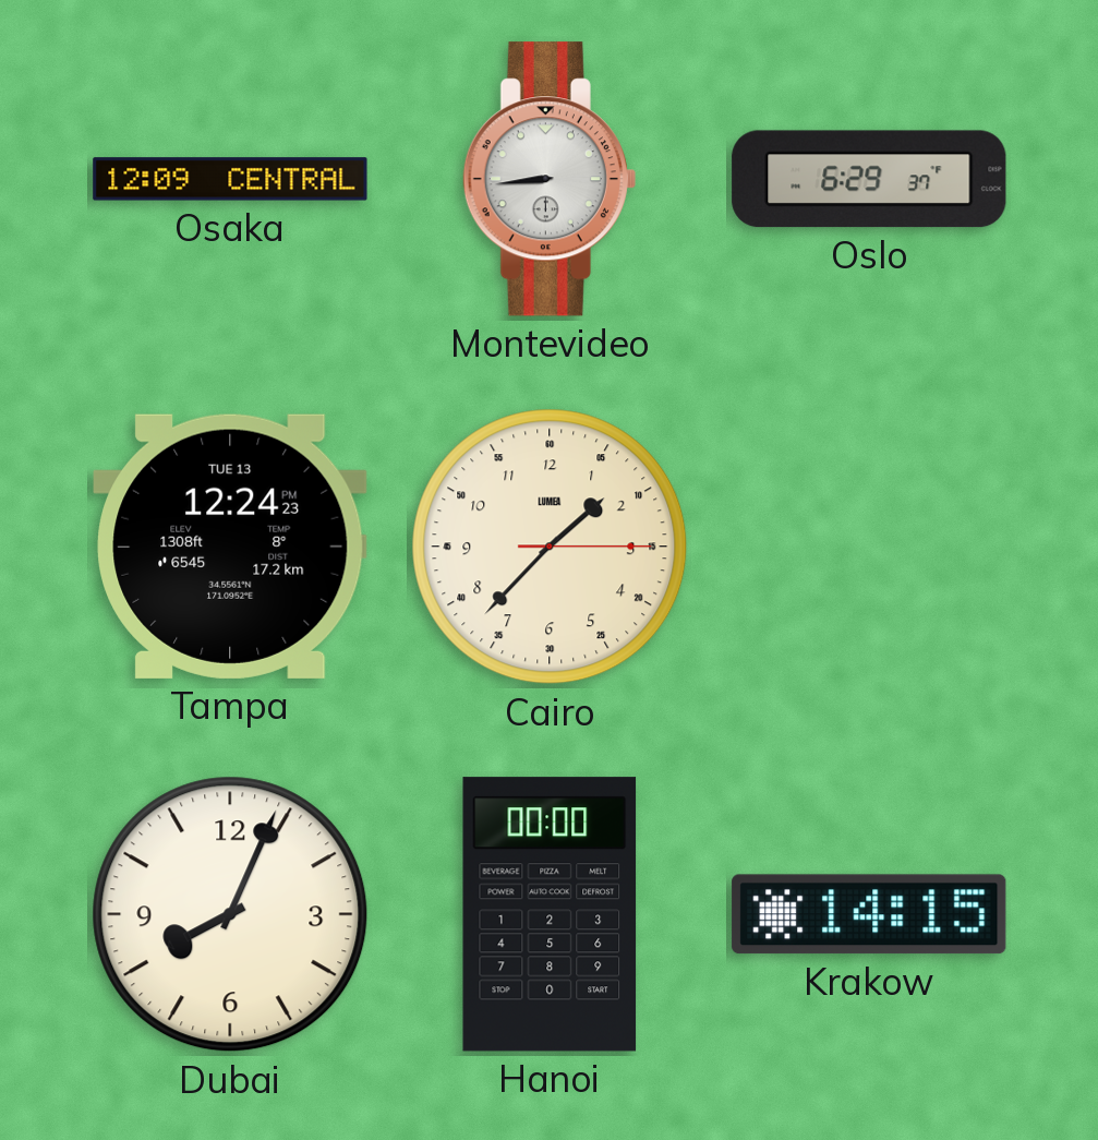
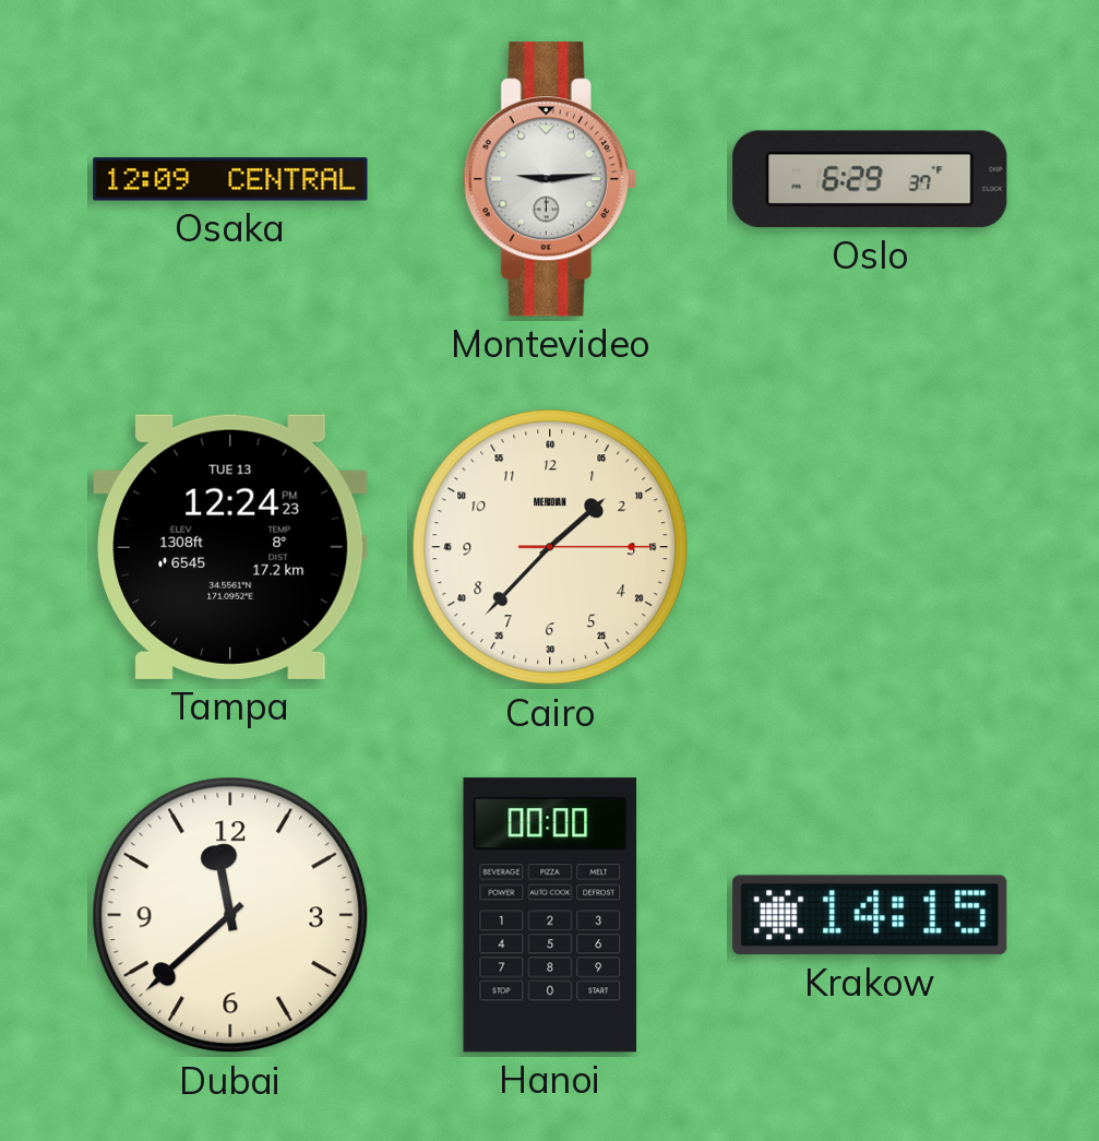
Montevideo: 8:44 -> 9:14
Cairo brand: LUMEA -> MERIDIAN
Dubai: 8:04 -> 11:38
